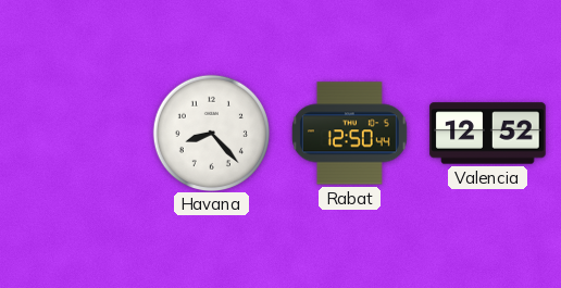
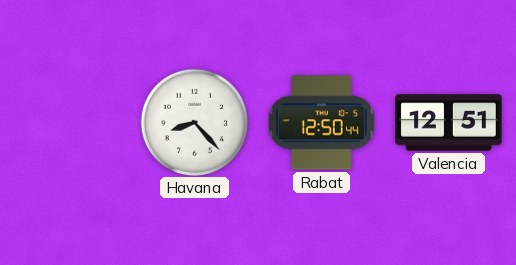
Valencia: 12:52 -> 12:51
